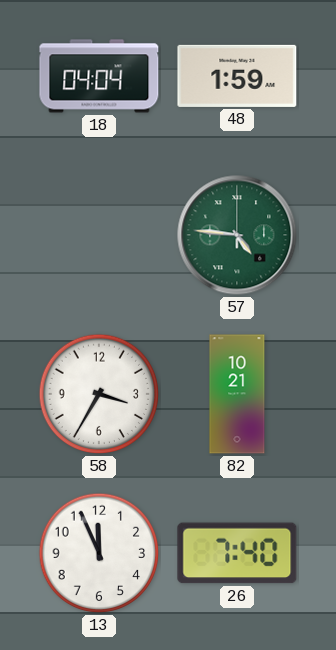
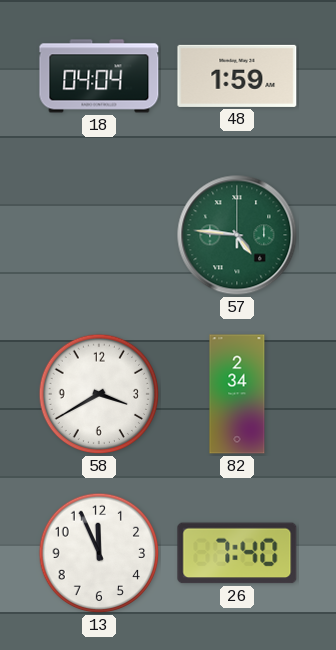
58: 3:35 -> 3:40
82: 10:21 -> 2:34
